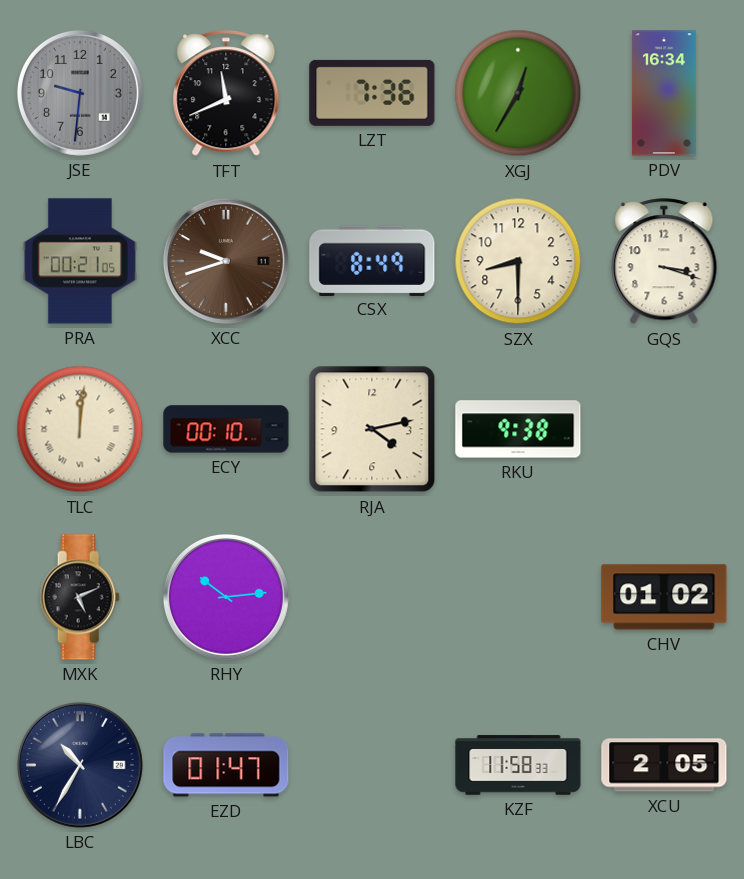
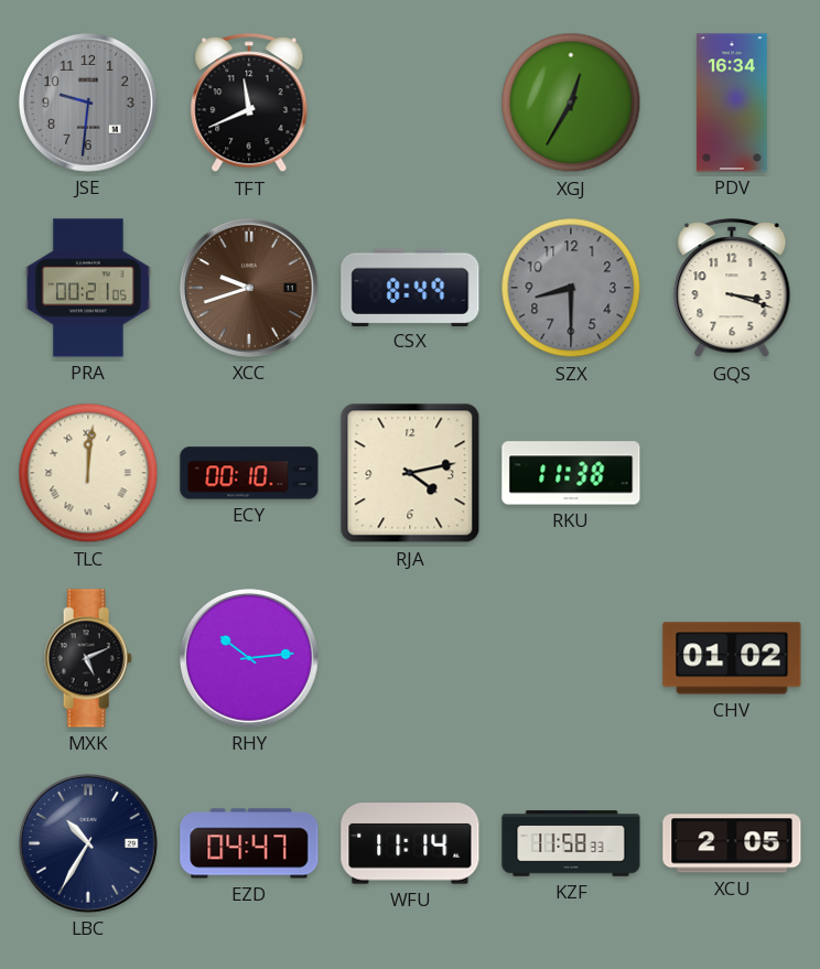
LZT: 7:36 -> none
SZX dial: cream -> grey
RKU: 9:38 -> 11:38
EZD: 01:47 -> 04:47
WFU: none -> 11:14
